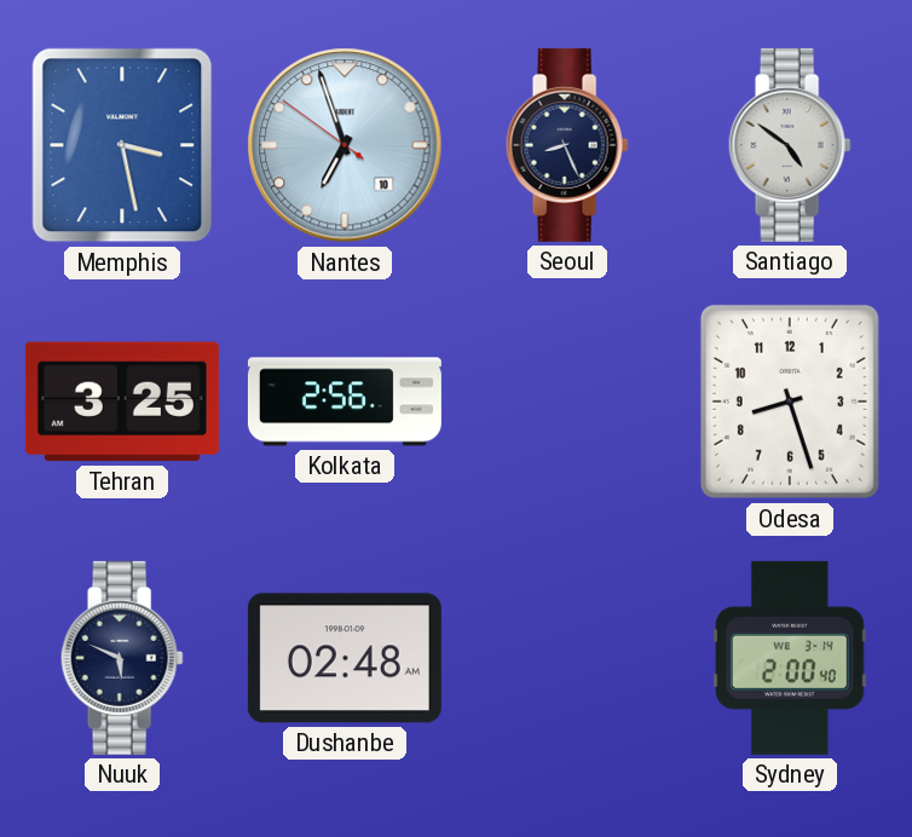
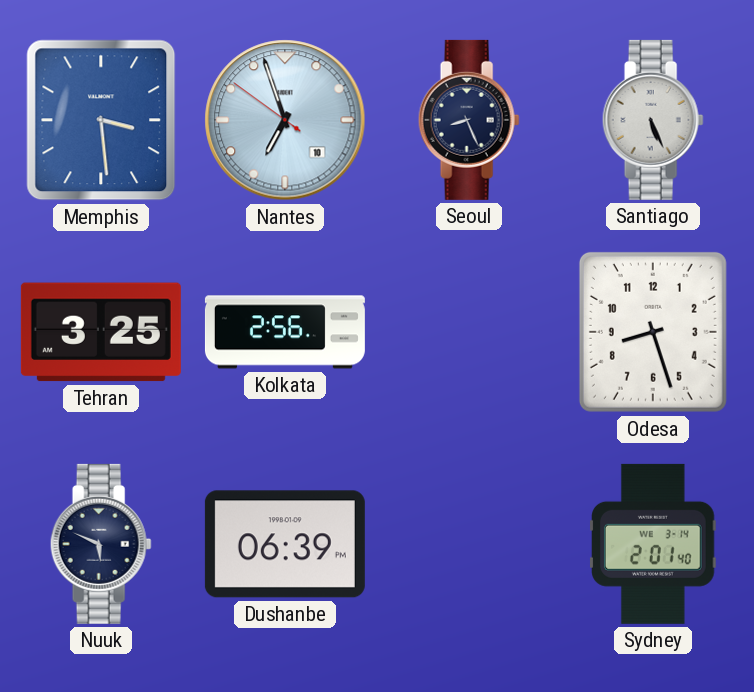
Memphis: 3:28 -> 3:29
Santiago: 4:51 -> 5:26
Dushanbe: 02:48 -> 06:39
Sydney: 2:00 -> 2:01
